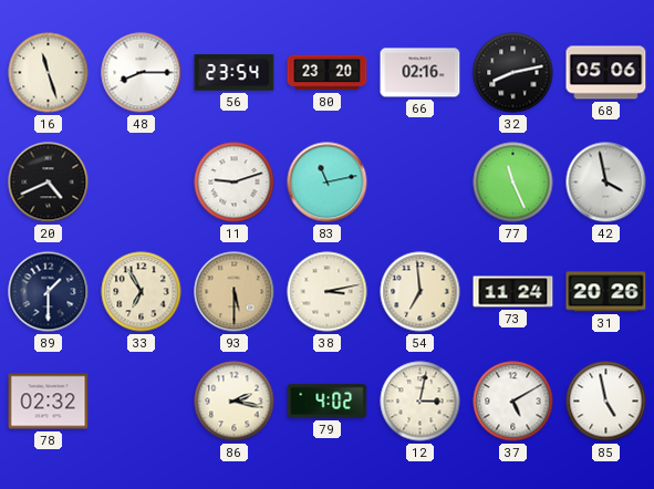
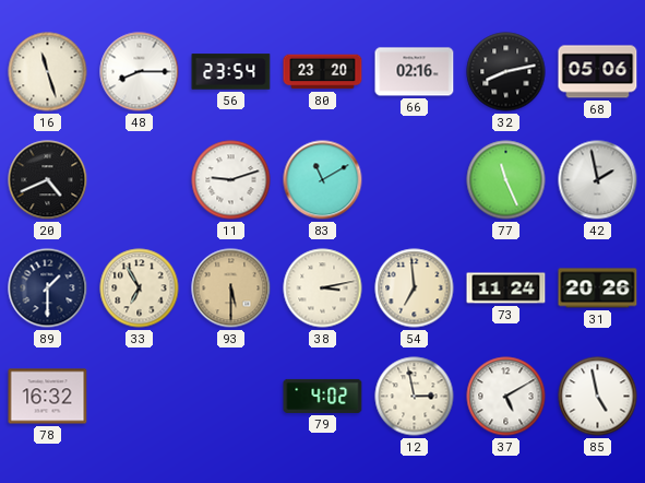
83: 11:13 -> 11:10
42: 3:58 -> 1:58
78: 02:32 -> 16:32
86: 2:17 -> none
12: 3:02 -> 2:58
